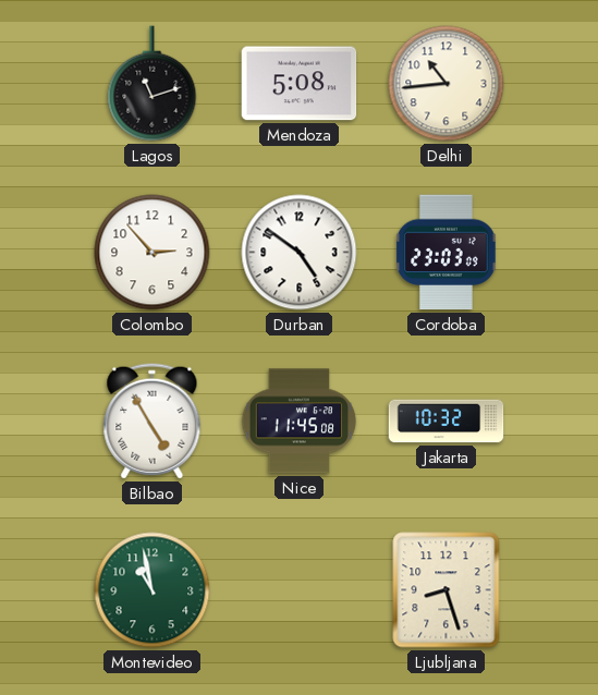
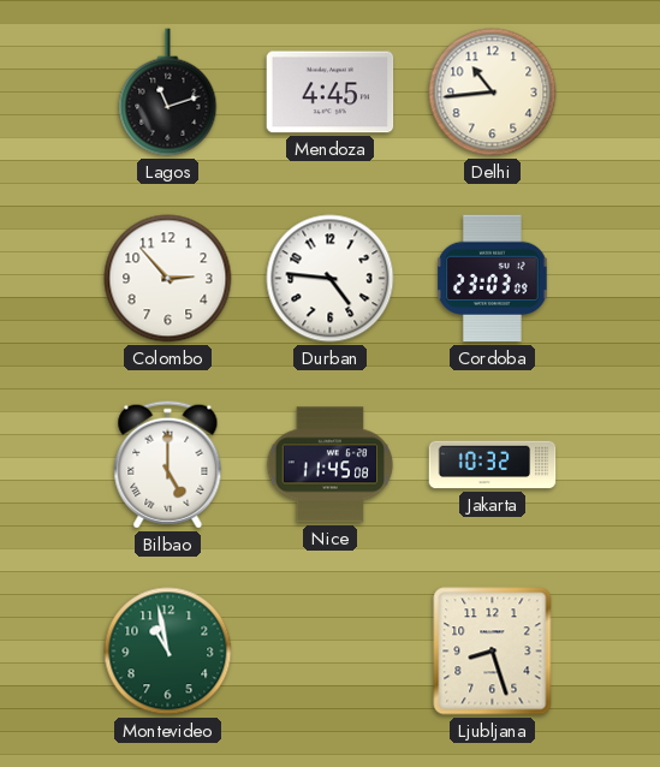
Mendoza: 5:08 -> 4:45
Durban: 4:51 -> 4:46
Bilbao: 4:55 -> 5:00
